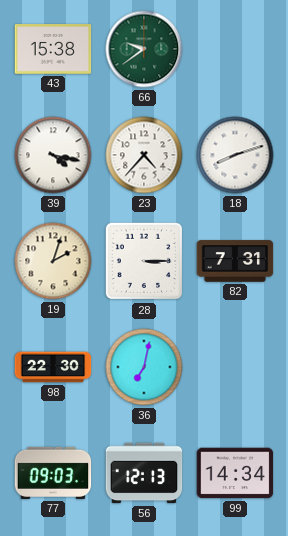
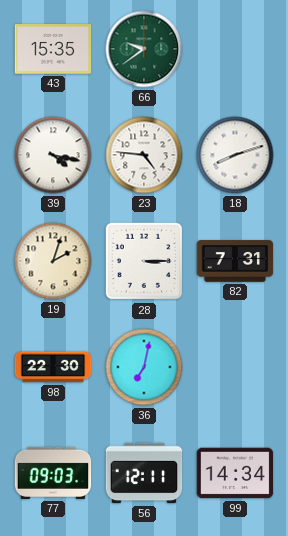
43: 15:38 -> 15:35
23: 4:37 -> 4:46
56: 12:13 -> 12:11
